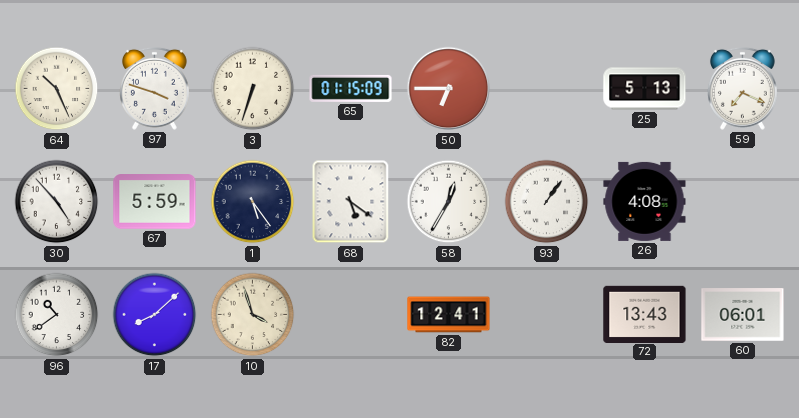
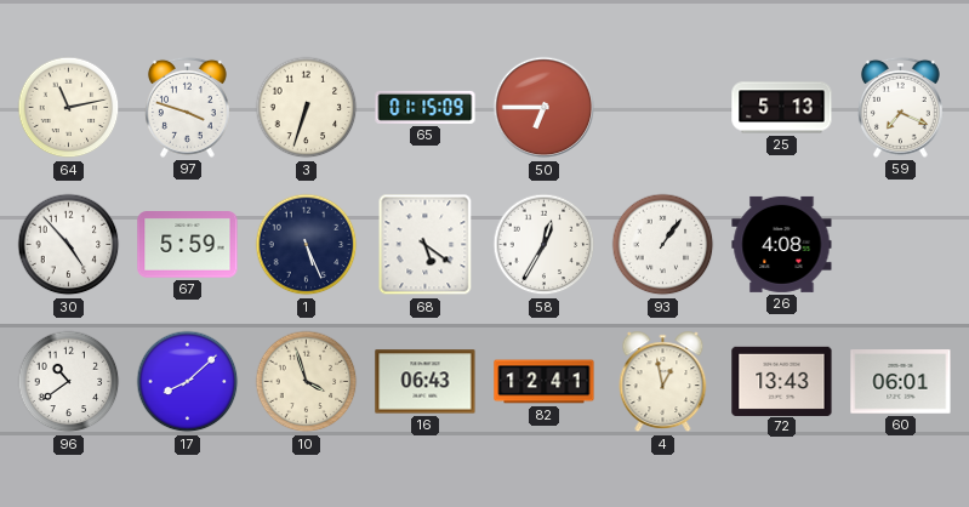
64: 10:26 -> 11:13
1: 5:24 -> 5:26
16: none -> 06:43
4: none -> 12:58
